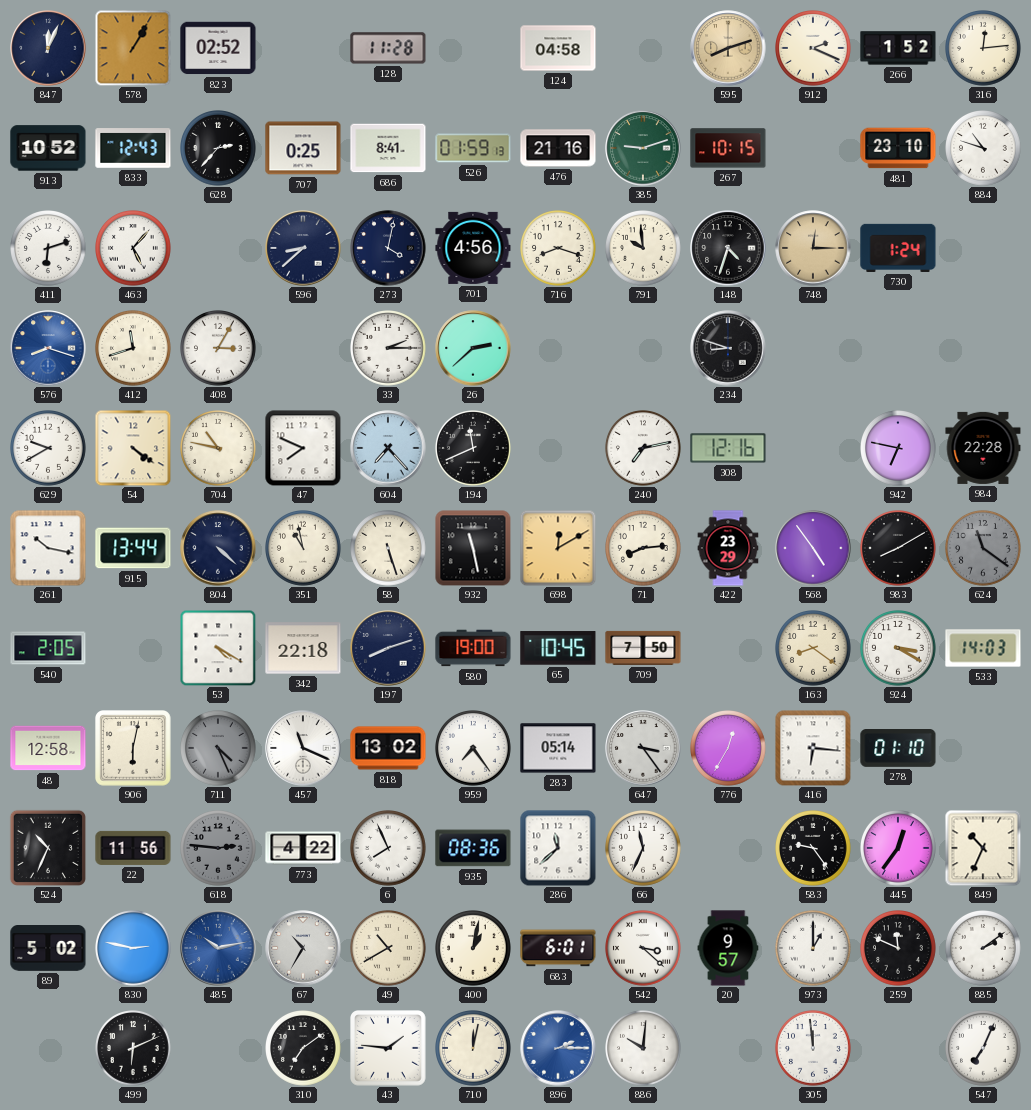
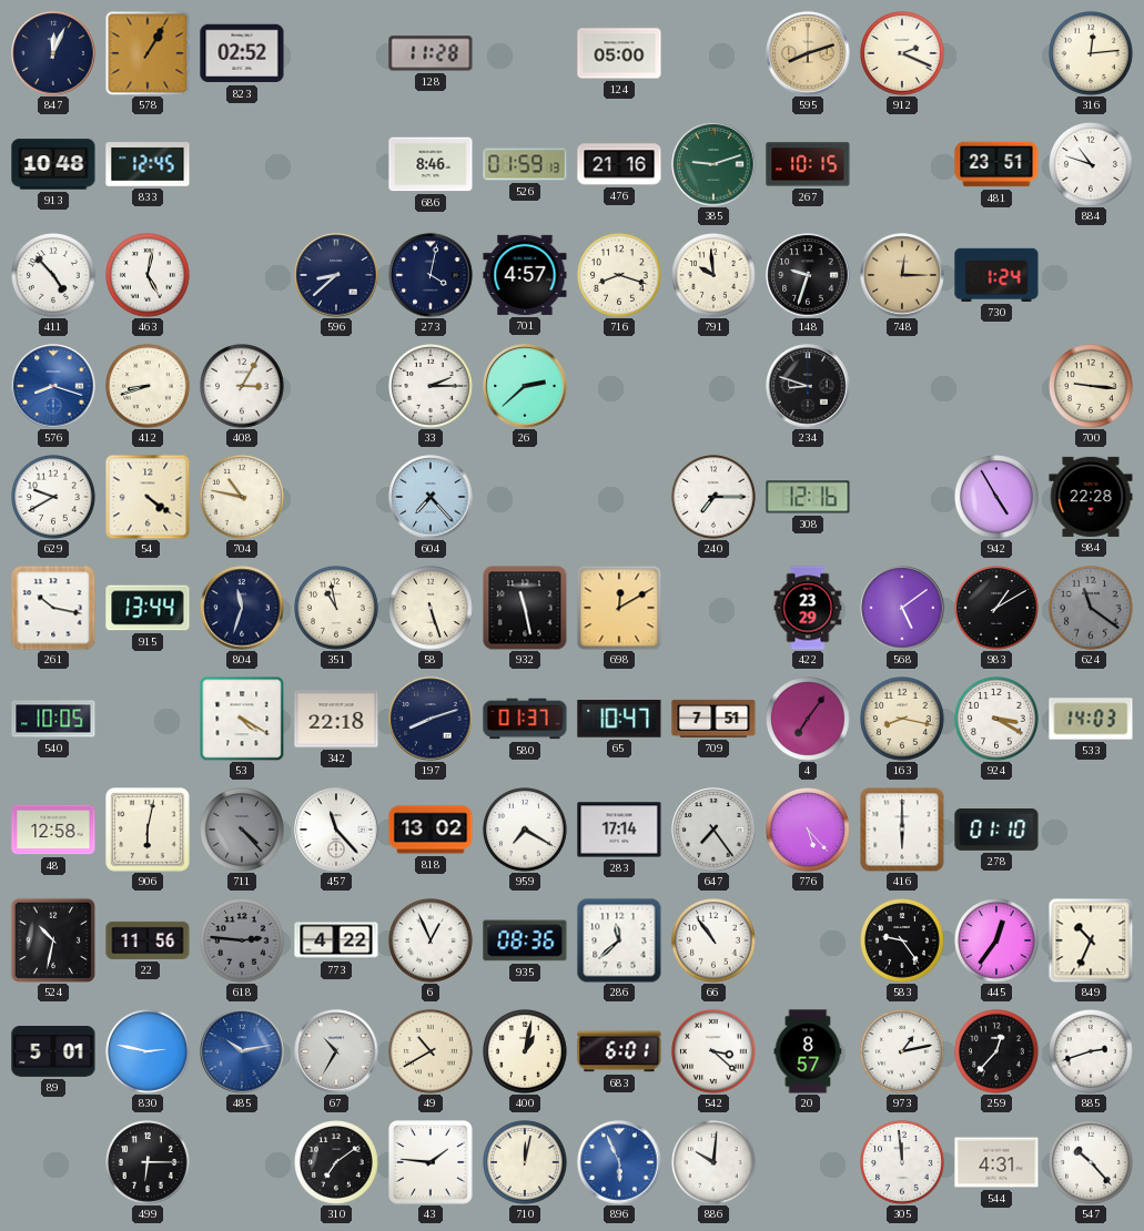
124: 04:58 -> 05:00
266: 1:52 -> none
913: 10:52 -> 10:48
833: 12:43 -> 12:45
628: 2:37 -> none
707: 0:25 -> none
686: 8:41 -> 8:46
481: 23:10 -> 23:51
411: 6:12 -> 4:53
463: 5:07 -> 5:02
701: 4:56 -> 4:57
148: 4:33 -> 9:33
412: 11:42 -> 8:42
700: none -> 9:16
47: 7:49 -> none
194: 11:41 -> none
240: 7:13 -> 7:15
942: 6:47 -> 4:55
804: 4:22 -> 11:33
71: 8:14 -> none
568: 4:54 -> 5:09
983: 8:10 -> 1:10
540: 2:05 -> 10:05
580: 19:00 -> 01:37
65: 10:45 -> 10:47
709: 7:50 -> 7:51
4: none -> 7:06
163: 8:21 -> 8:17
711: 4:26 -> 4:23
457: 11:19 -> 11:23
959: 7:24 -> 7:20
283: 05:14 -> 17:14
647: 3:24 -> 7:24
776: 12:35 -> 5:23
416: 6:16 -> 6:00
524: 10:34 -> 10:32
6: 7:56 -> 12:56
66: 11:34 -> 10:54
89: 5:02 -> 5:01
20: 9:57 -> 8:57
973: 1:00 -> 1:13
259: 11:49 -> 12:37
885: 2:09 -> 2:42
499: 6:11 -> 6:15
896: 2:15 -> 5:56
544: none -> 4:31
547: 7:04 -> 10:23
